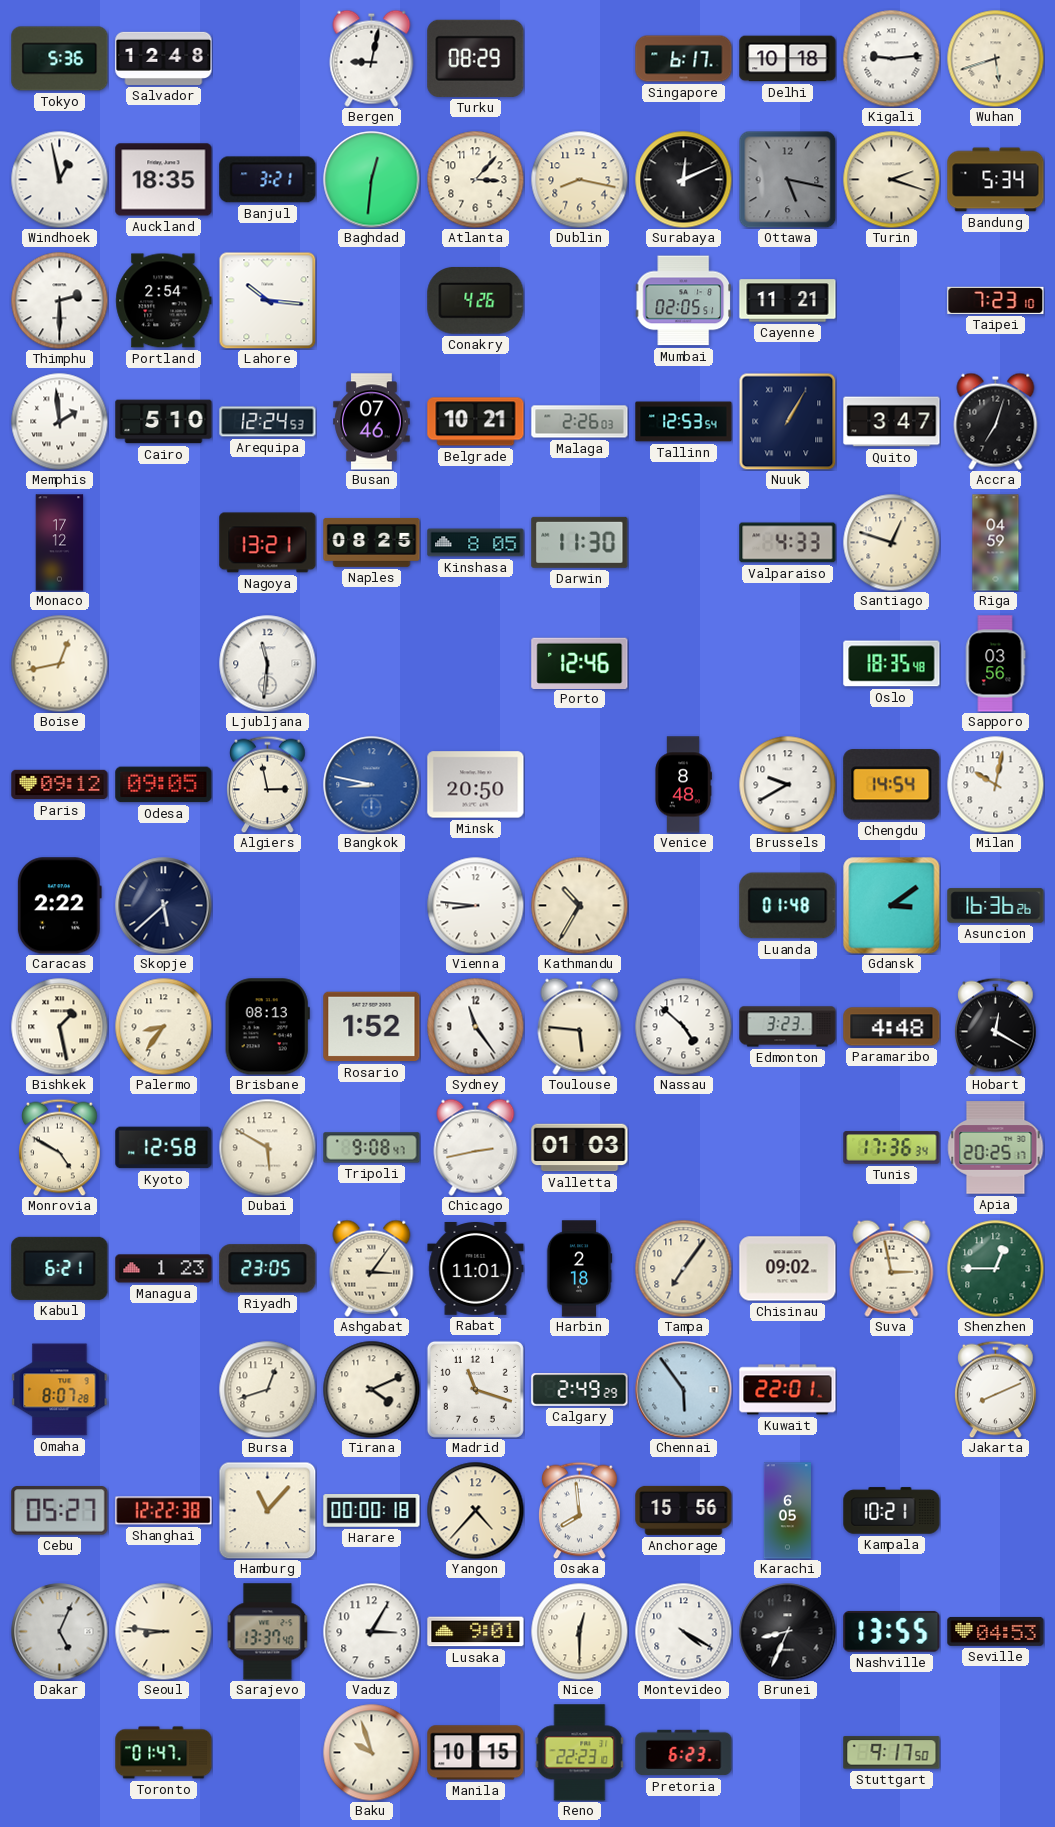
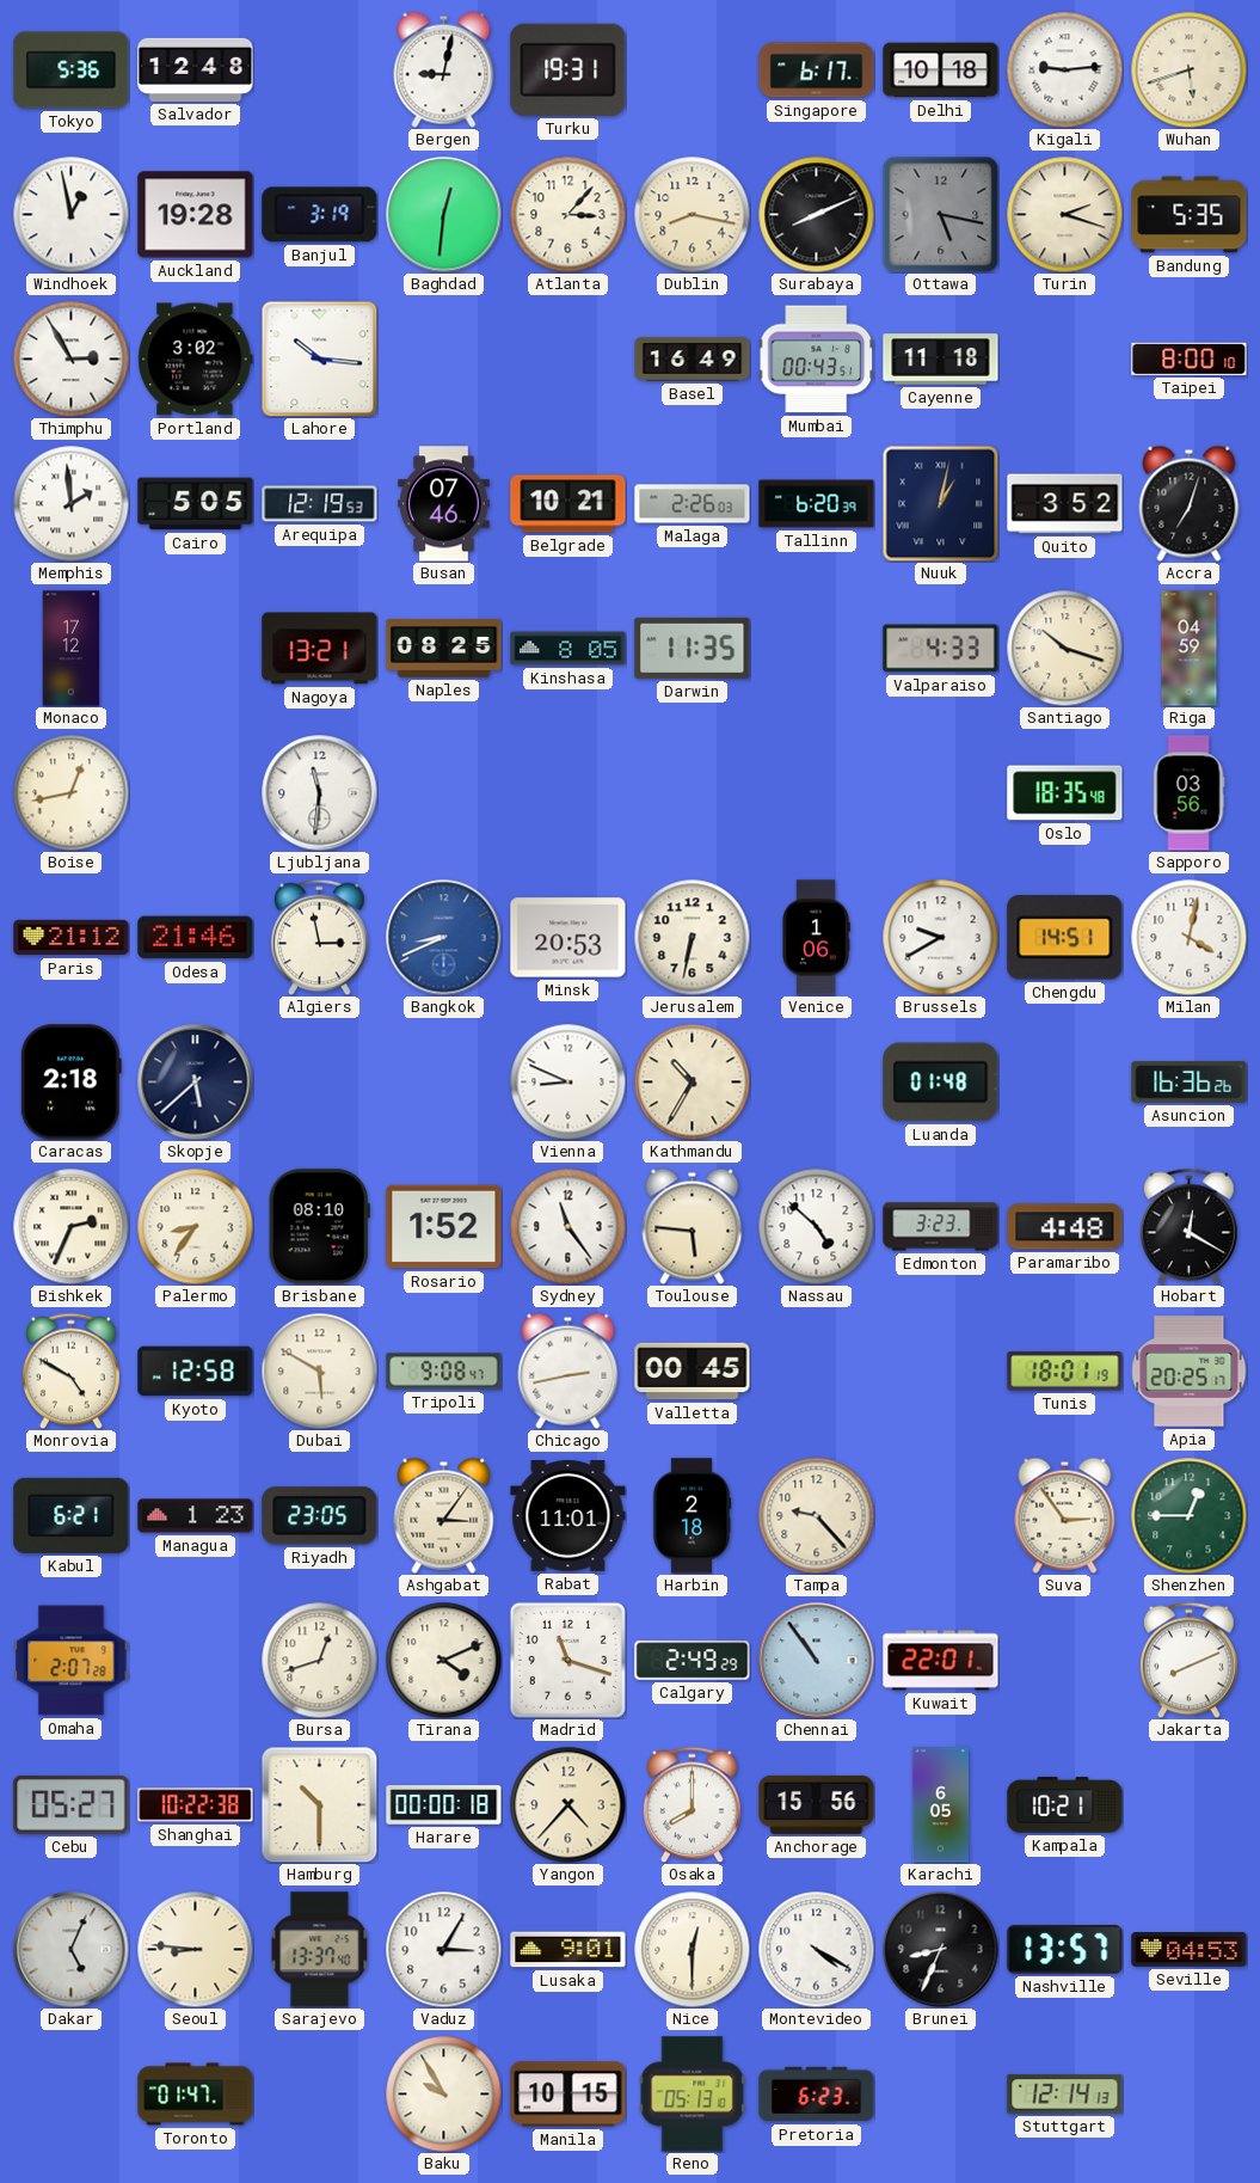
Turku: 08:29 -> 19:31
Auckland: 18:35 -> 19:28
Banjul: 3:21 -> 3:19
Surabaya: 12:11 -> 8:11
Bandung: 5:34 -> 5:35
Thimphu: 2:30 -> 2:55
Portland: 2:54 -> 3:02
Conakry: 4:26 -> none
Basel: none -> 16:49
Mumbai: 02:05 -> 00:43
Cayenne: 11:21 -> 11:18
Taipei: 7:23 -> 8:00
Cairo: 5:10 -> 5:05
Arequipa: 12:24 -> 12:19
Tallinn: 12:53 -> 6:20
Nuuk: 1:05 -> 1:02
Quito: 3:47 -> 3:52
Darwin: 11:30 -> 11:35
Santiago: 12:48 -> 10:18
Porto: 12:46 -> none
Paris: 09:12 -> 21:12
Odesa: 09:05 -> 21:46
Bangkok: 8:47 -> 8:41
Minsk: 20:50 -> 20:53
Jerusalem: none -> 6:32
Venice: 8:48 -> 1:06
Chengdu: 14:54 -> 14:51
Milan: 10:02 -> 4:02
Caracas: 2:22 -> 2:18
Vienna: 8:46 -> 8:49
Gdansk: 3:09 -> none
Bishkek: 1:28 -> 2:34
Brisbane: 08:13 -> 08:10
Valletta: 01:03 -> 00:45
Tunis: 17:36 -> 18:01
Tampa: 7:06 -> 9:23
Chisinau: 09:02 -> none
Suva: 2:58 -> 2:54
Omaha: 8:07 -> 2:07
Chennai: 5:54 -> 10:54
Shanghai: 12:22 -> 10:22
Hamburg: 11:07 -> 10:30
Osaka: 7:59 -> 8:00
Nashville: 13:55 -> 13:57
Baku: 9:57 -> 9:55
Reno: 22:23 -> 05:13
Stuttgart: 9:17 -> 12:14
